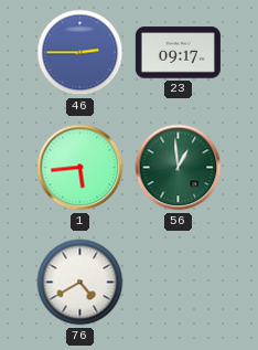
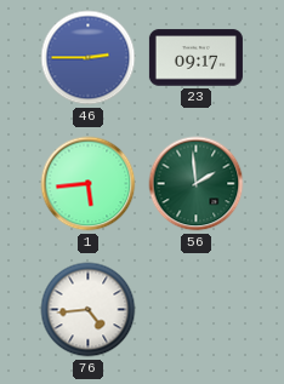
56: 12:59 -> 1:59
76: 4:40 -> 4:44
